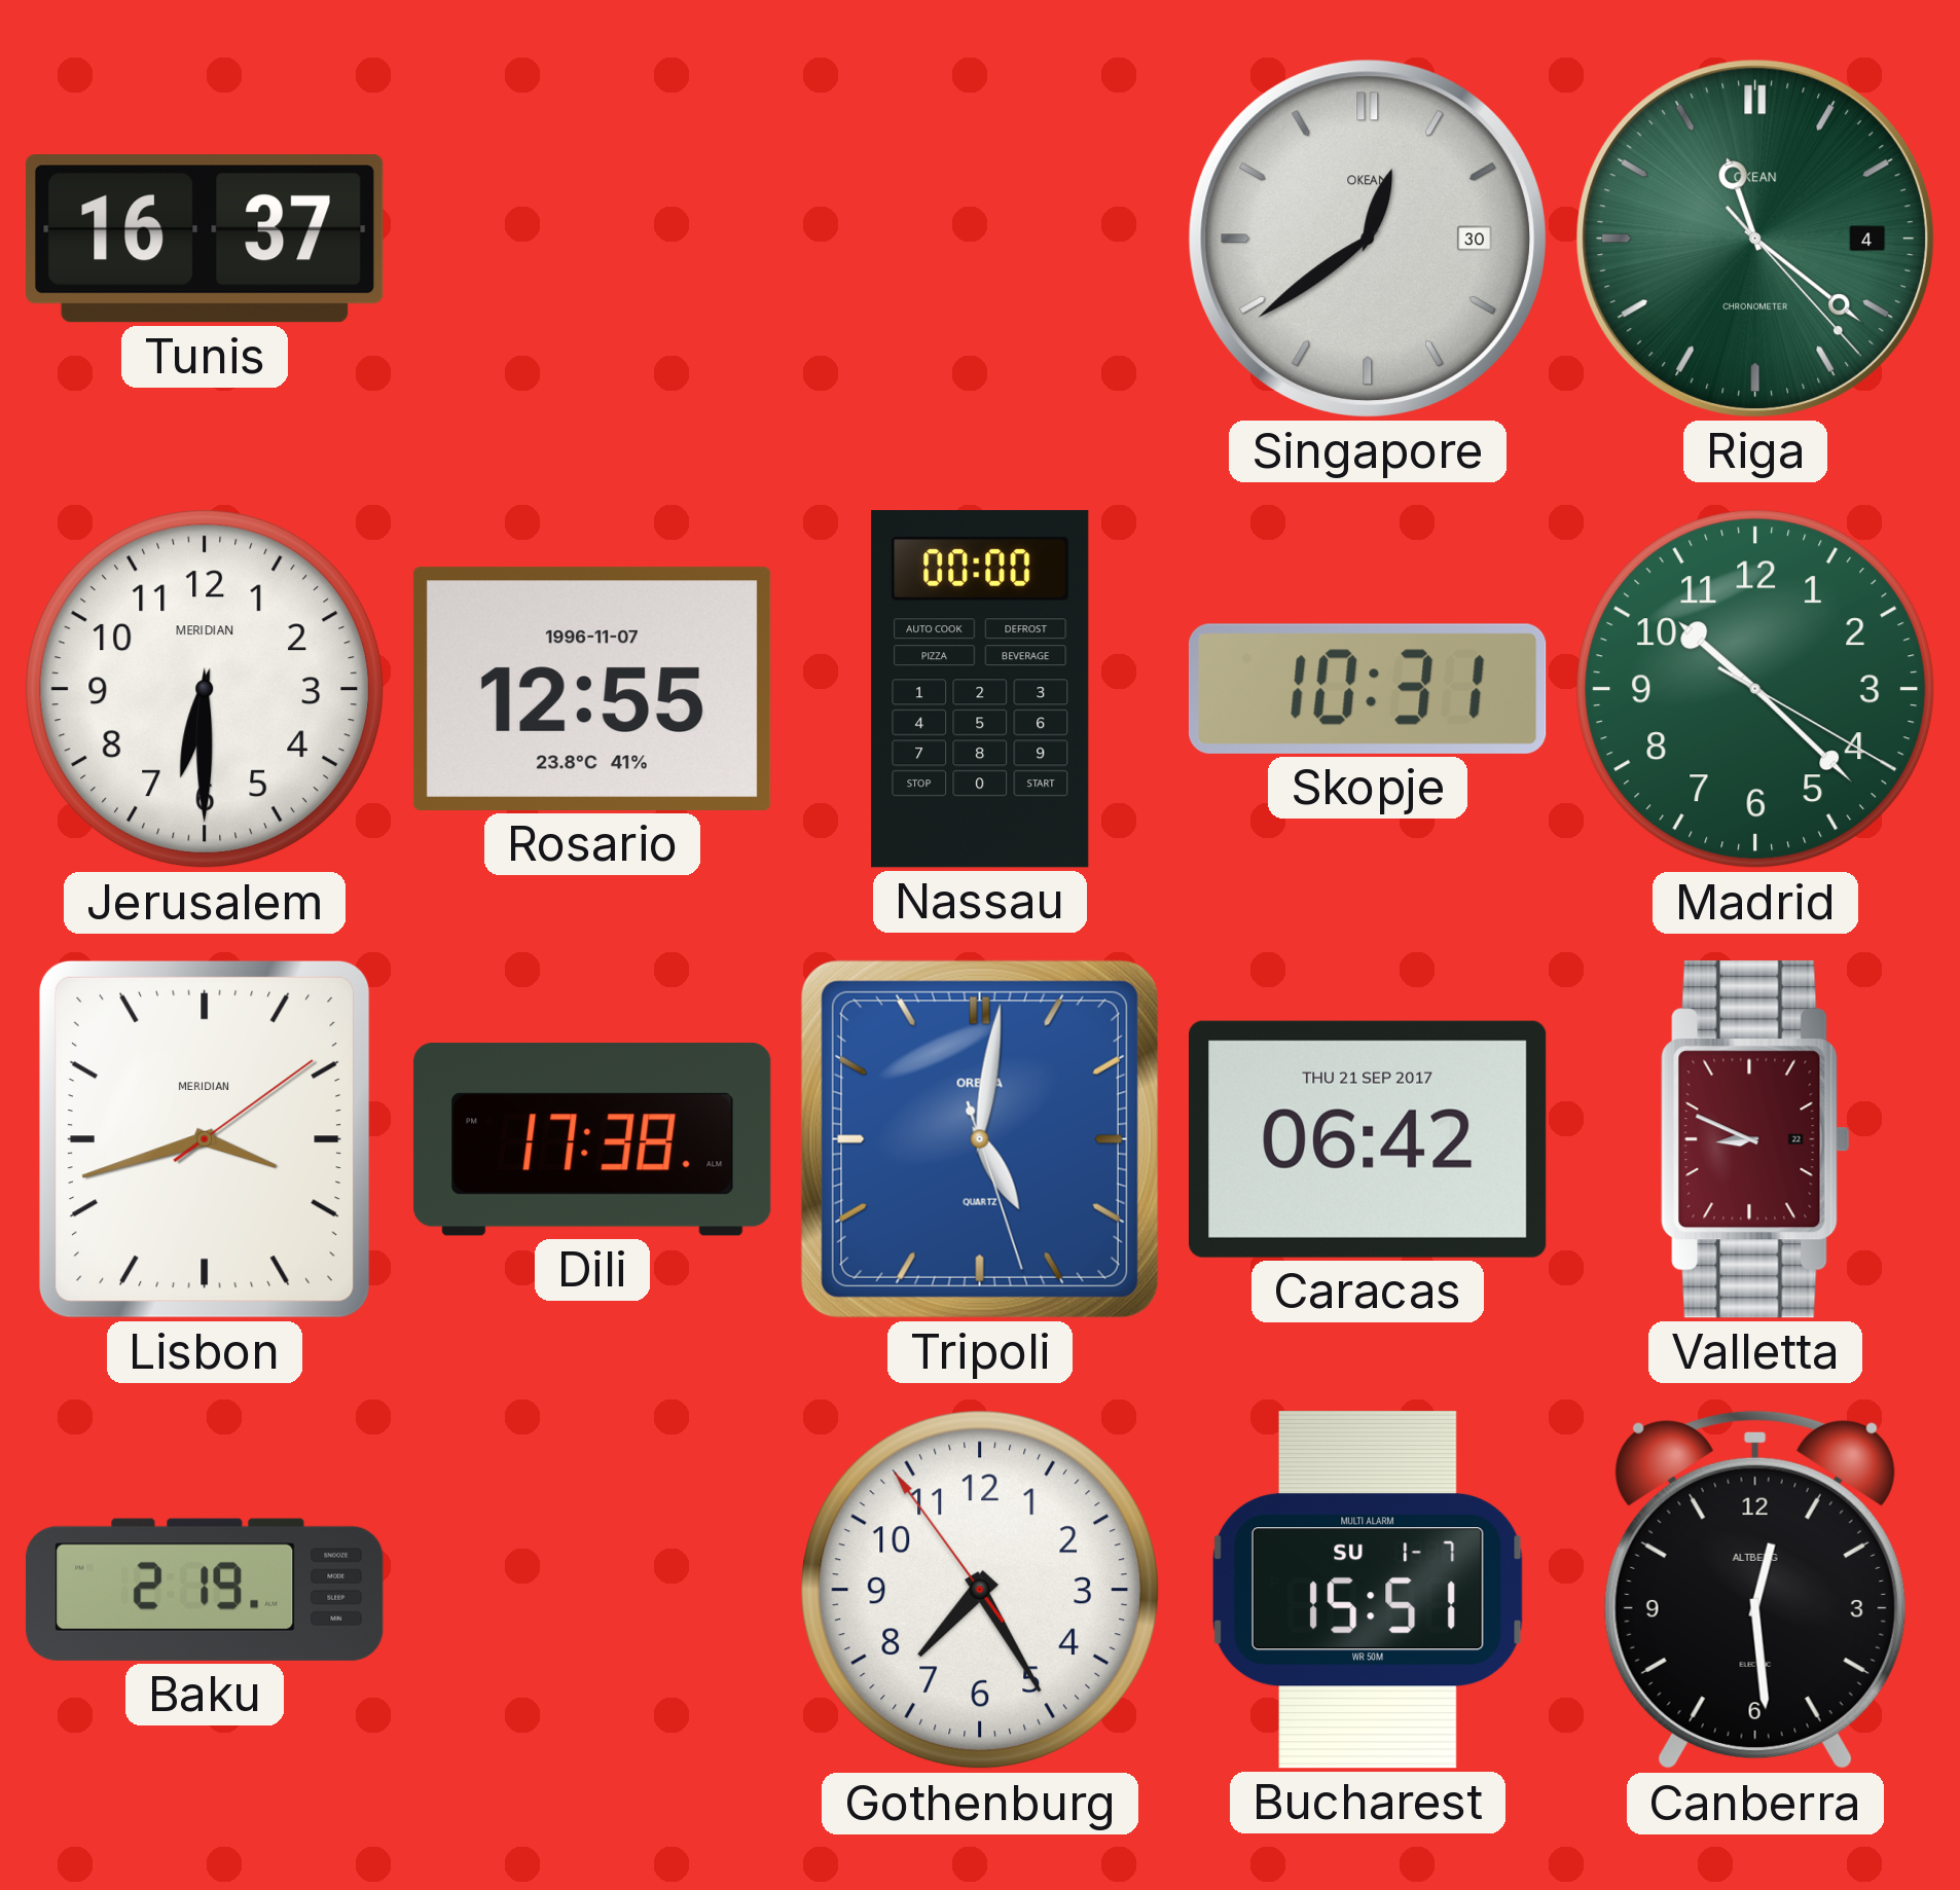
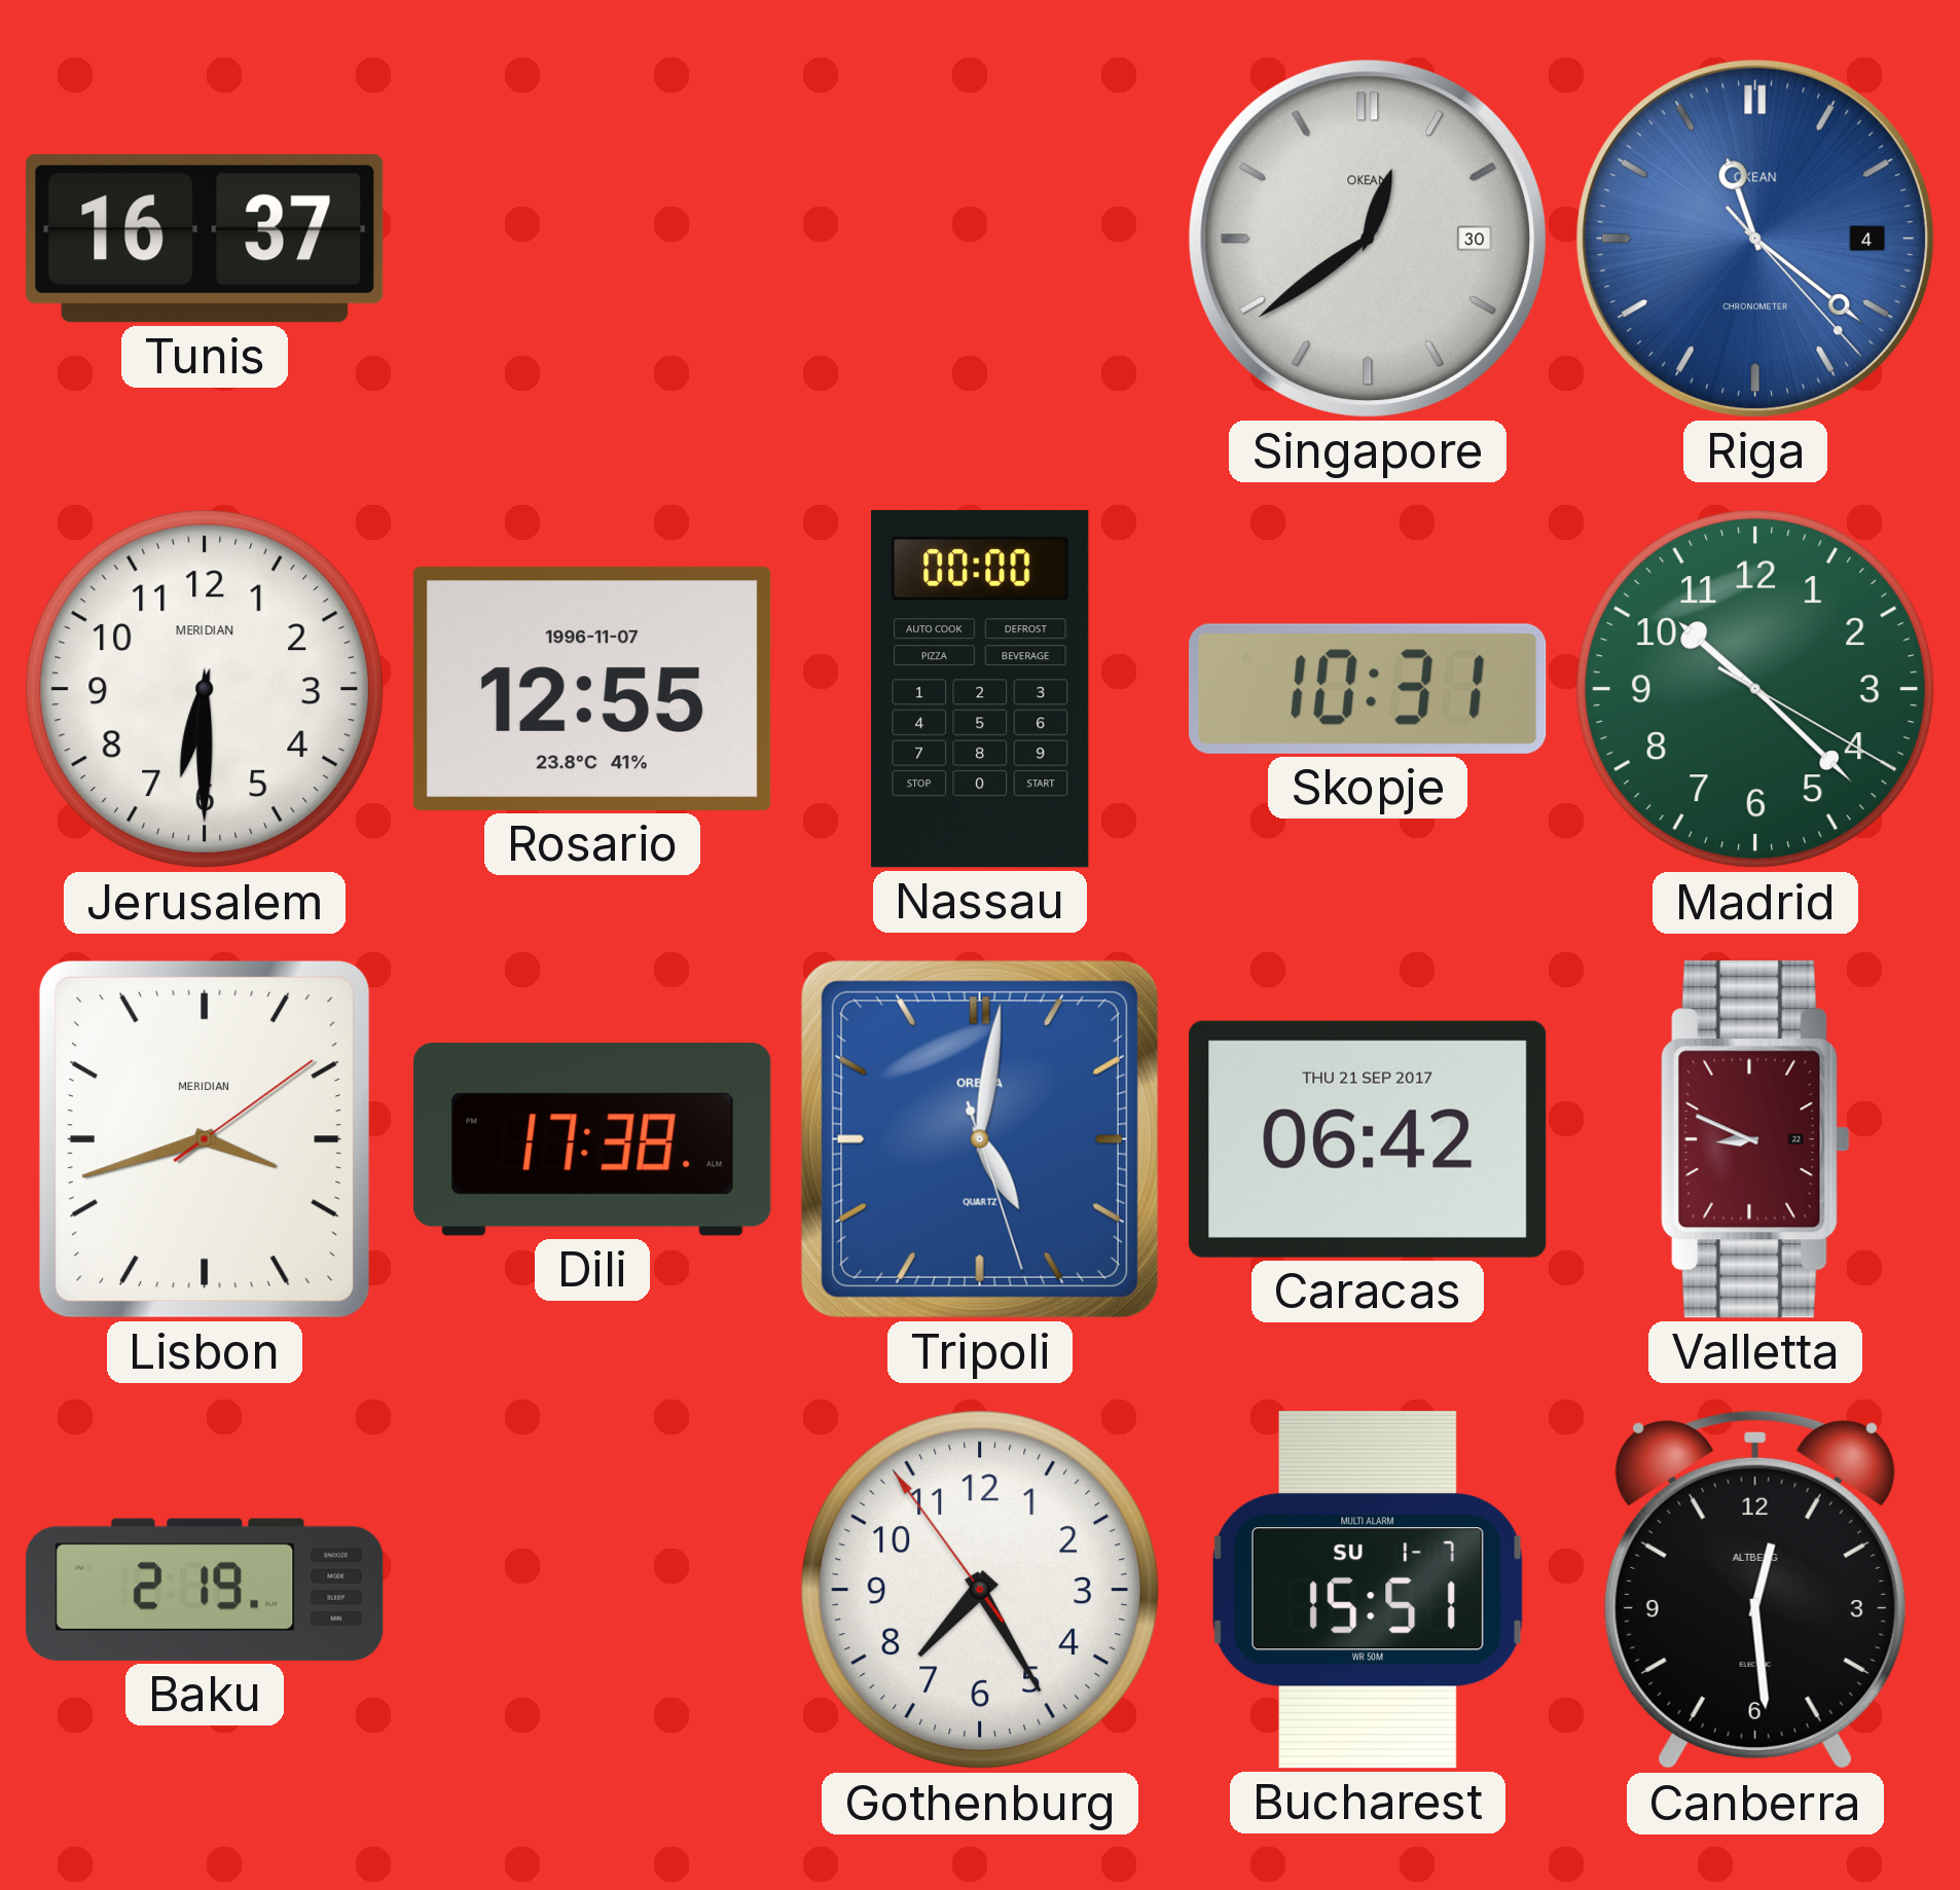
Riga dial: green -> blue
